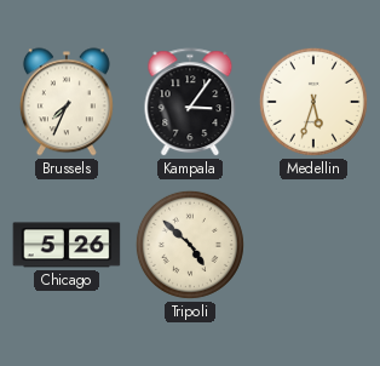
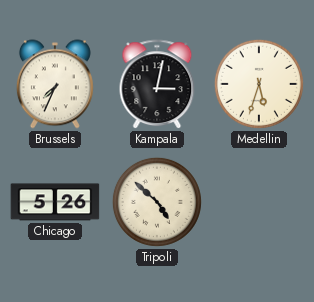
Kampala: 3:06 -> 3:02
